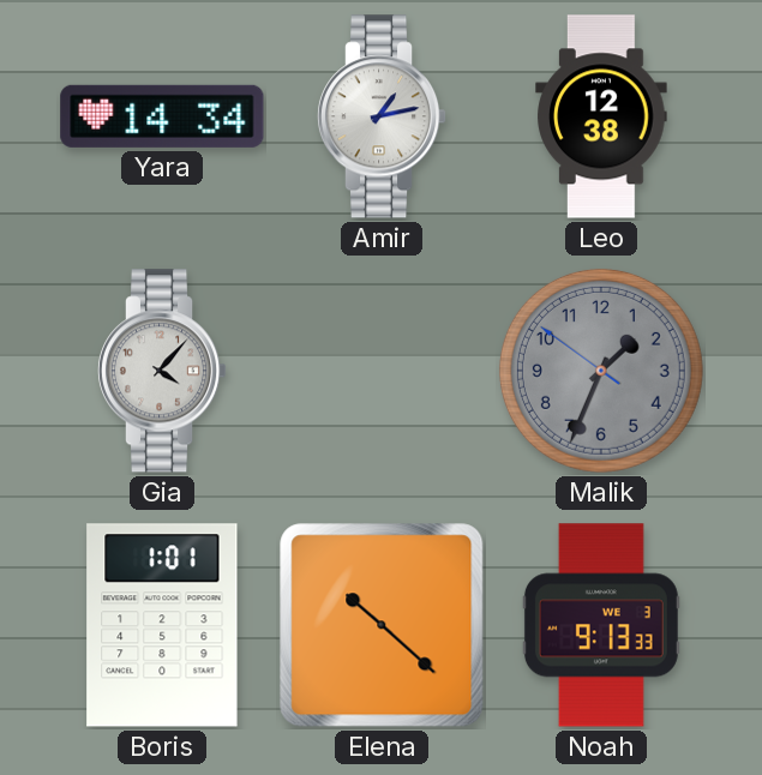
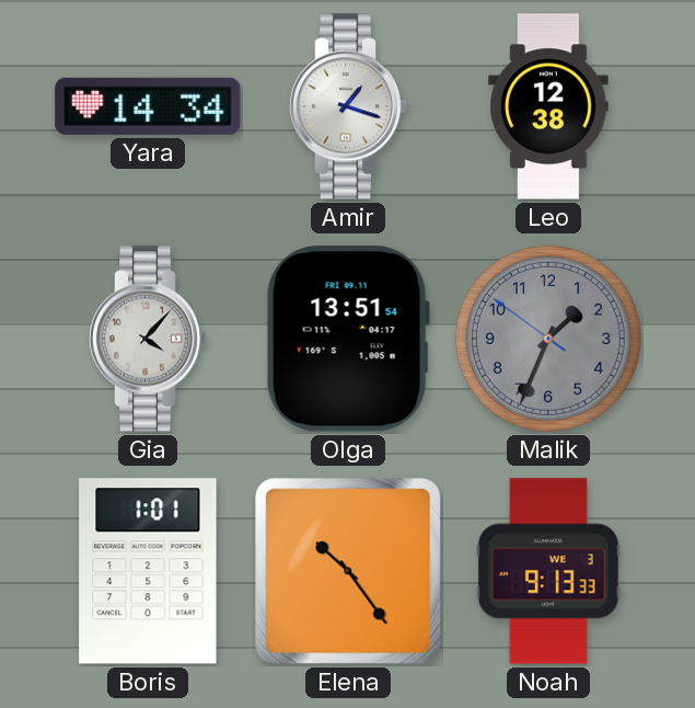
Amir: 1:13 -> 1:18
Olga: none -> 13:51
Elena: 10:22 -> 10:24
